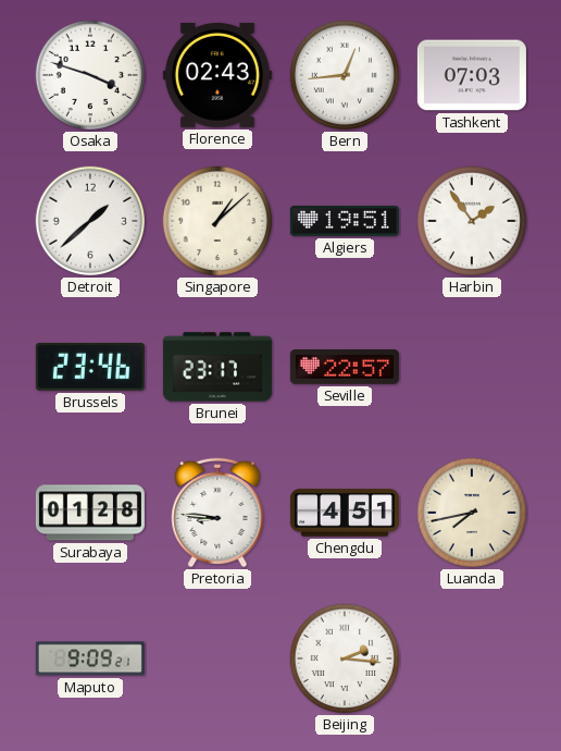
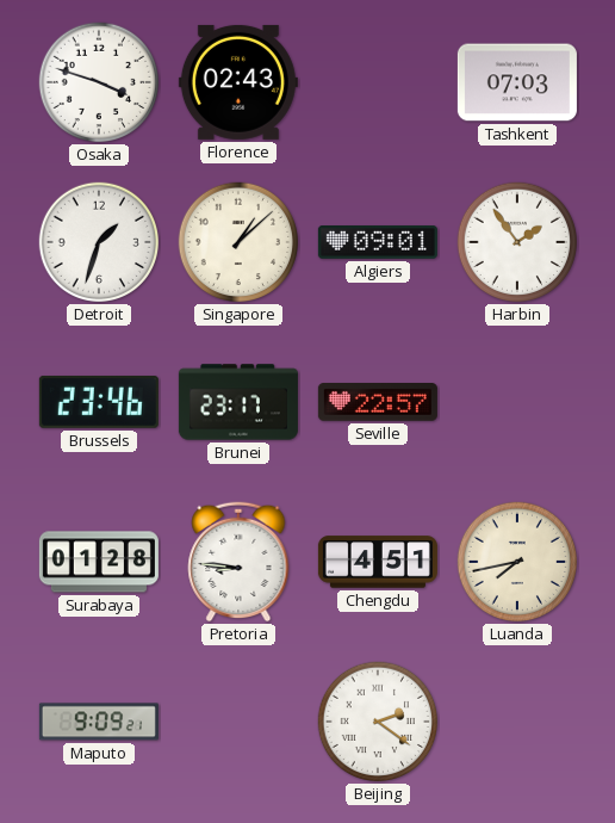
Bern: 12:44 -> none
Detroit: 1:38 -> 1:33
Algiers: 19:51 -> 09:01
Beijing: 2:16 -> 2:21
